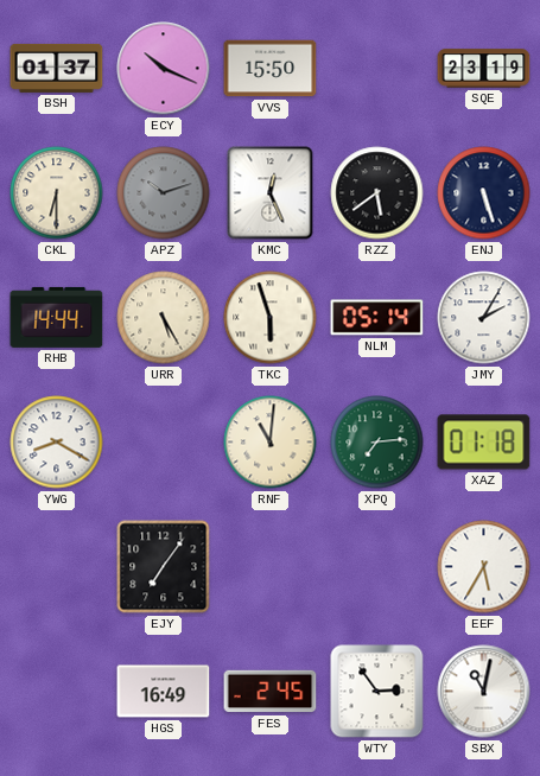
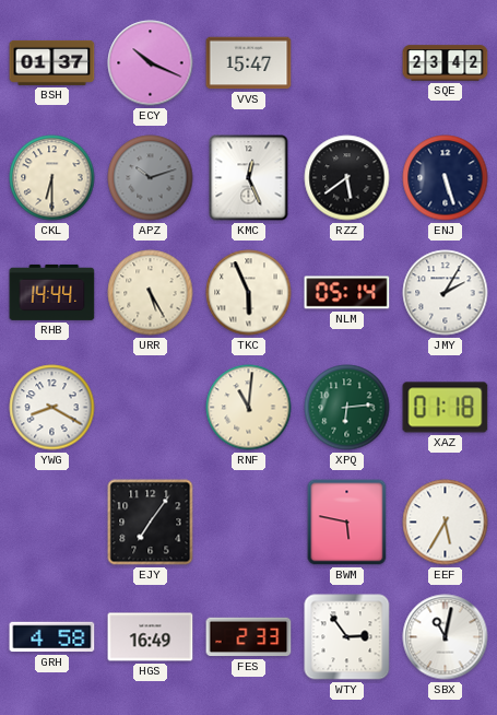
VVS: 15:50 -> 15:47
SQE: 23:19 -> 23:42
TKC: 5:57 -> 5:56
XPQ: 7:14 -> 6:14
BWM: none -> 5:47
GRH: none -> 4:58
FES: 2:45 -> 2:33
